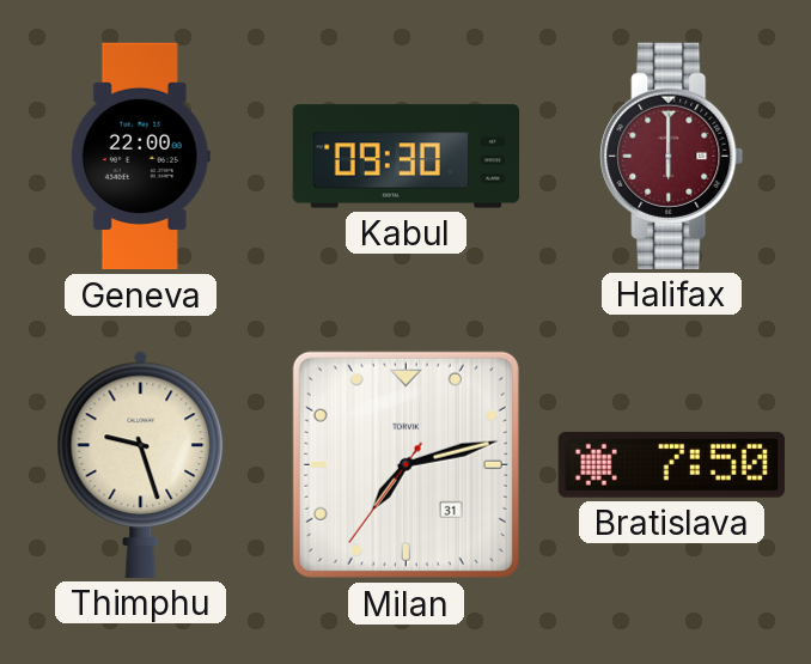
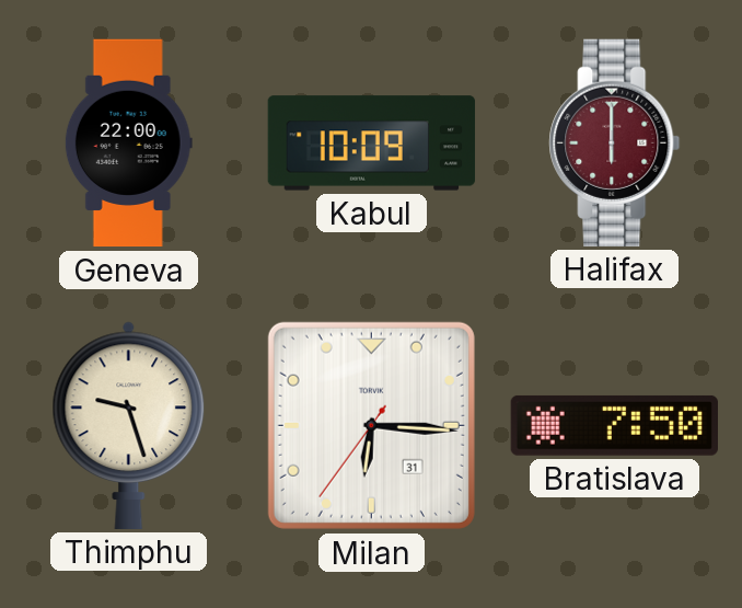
Kabul: 09:30 -> 10:09
Milan: 7:12 -> 6:15
